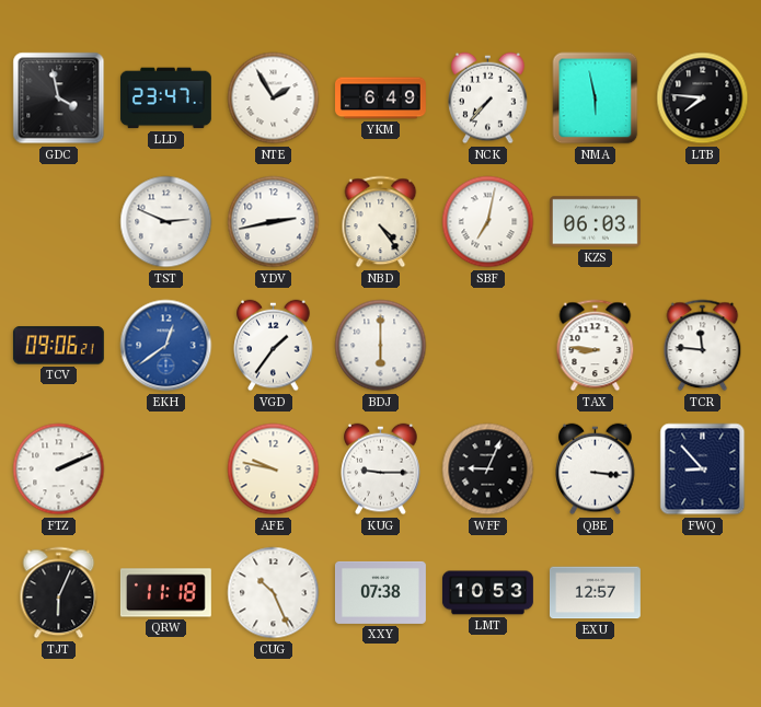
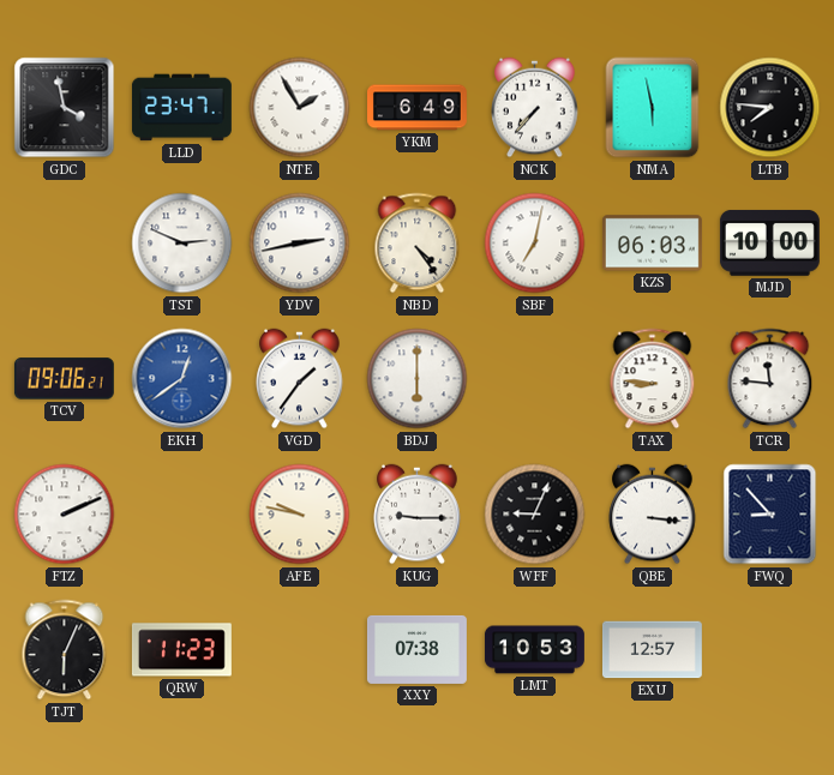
MJD: none -> 10:00
QRW: 11:18 -> 11:23
CUG: 10:26 -> none
